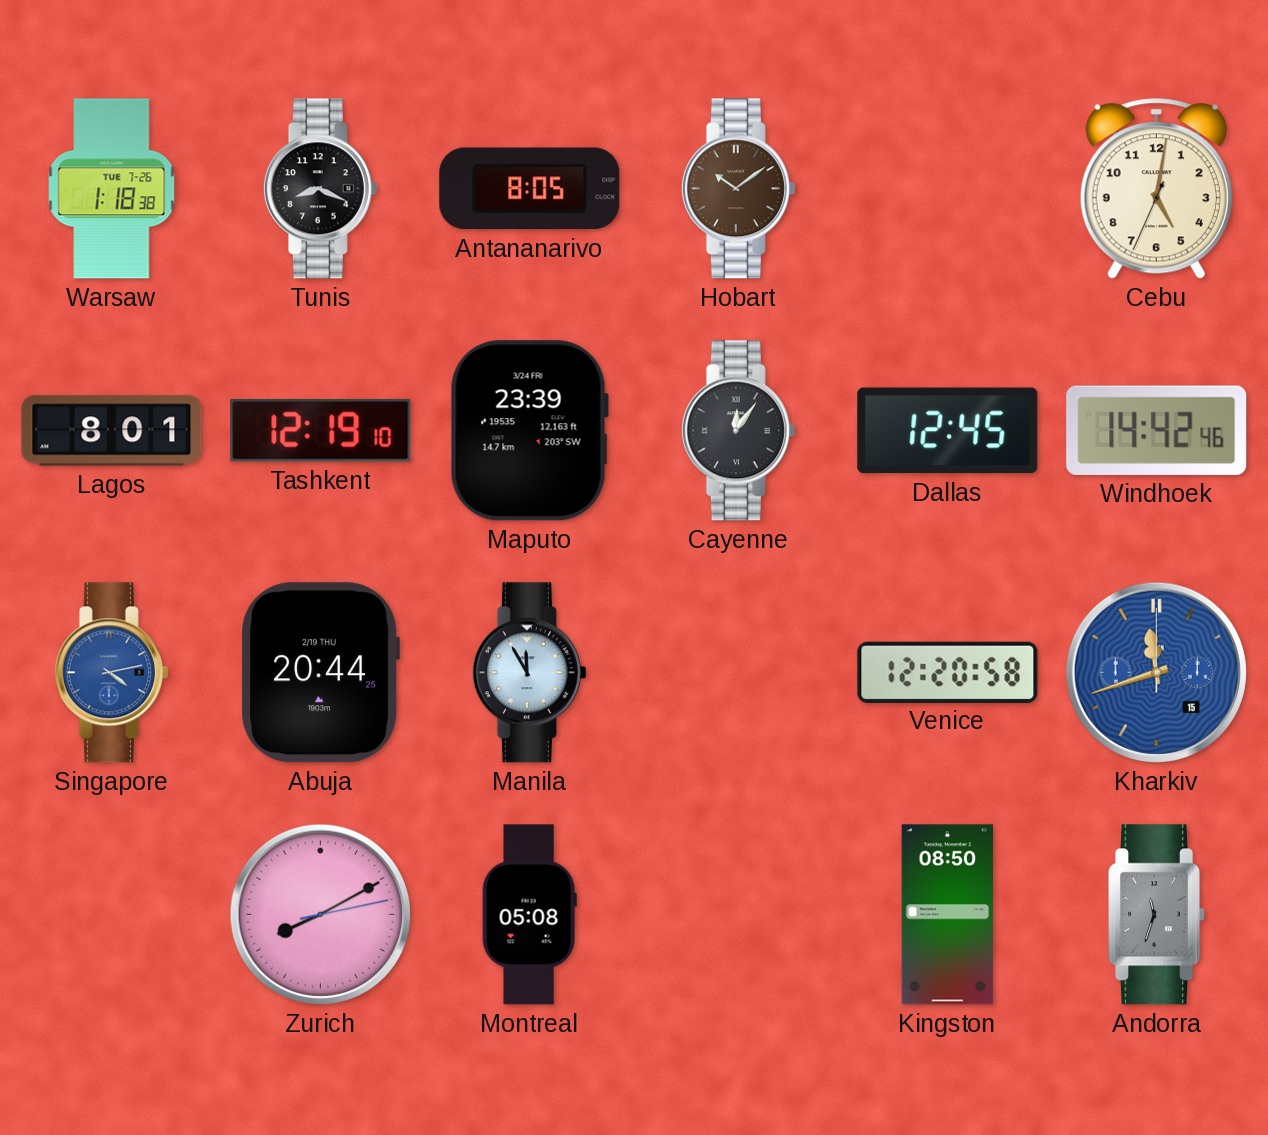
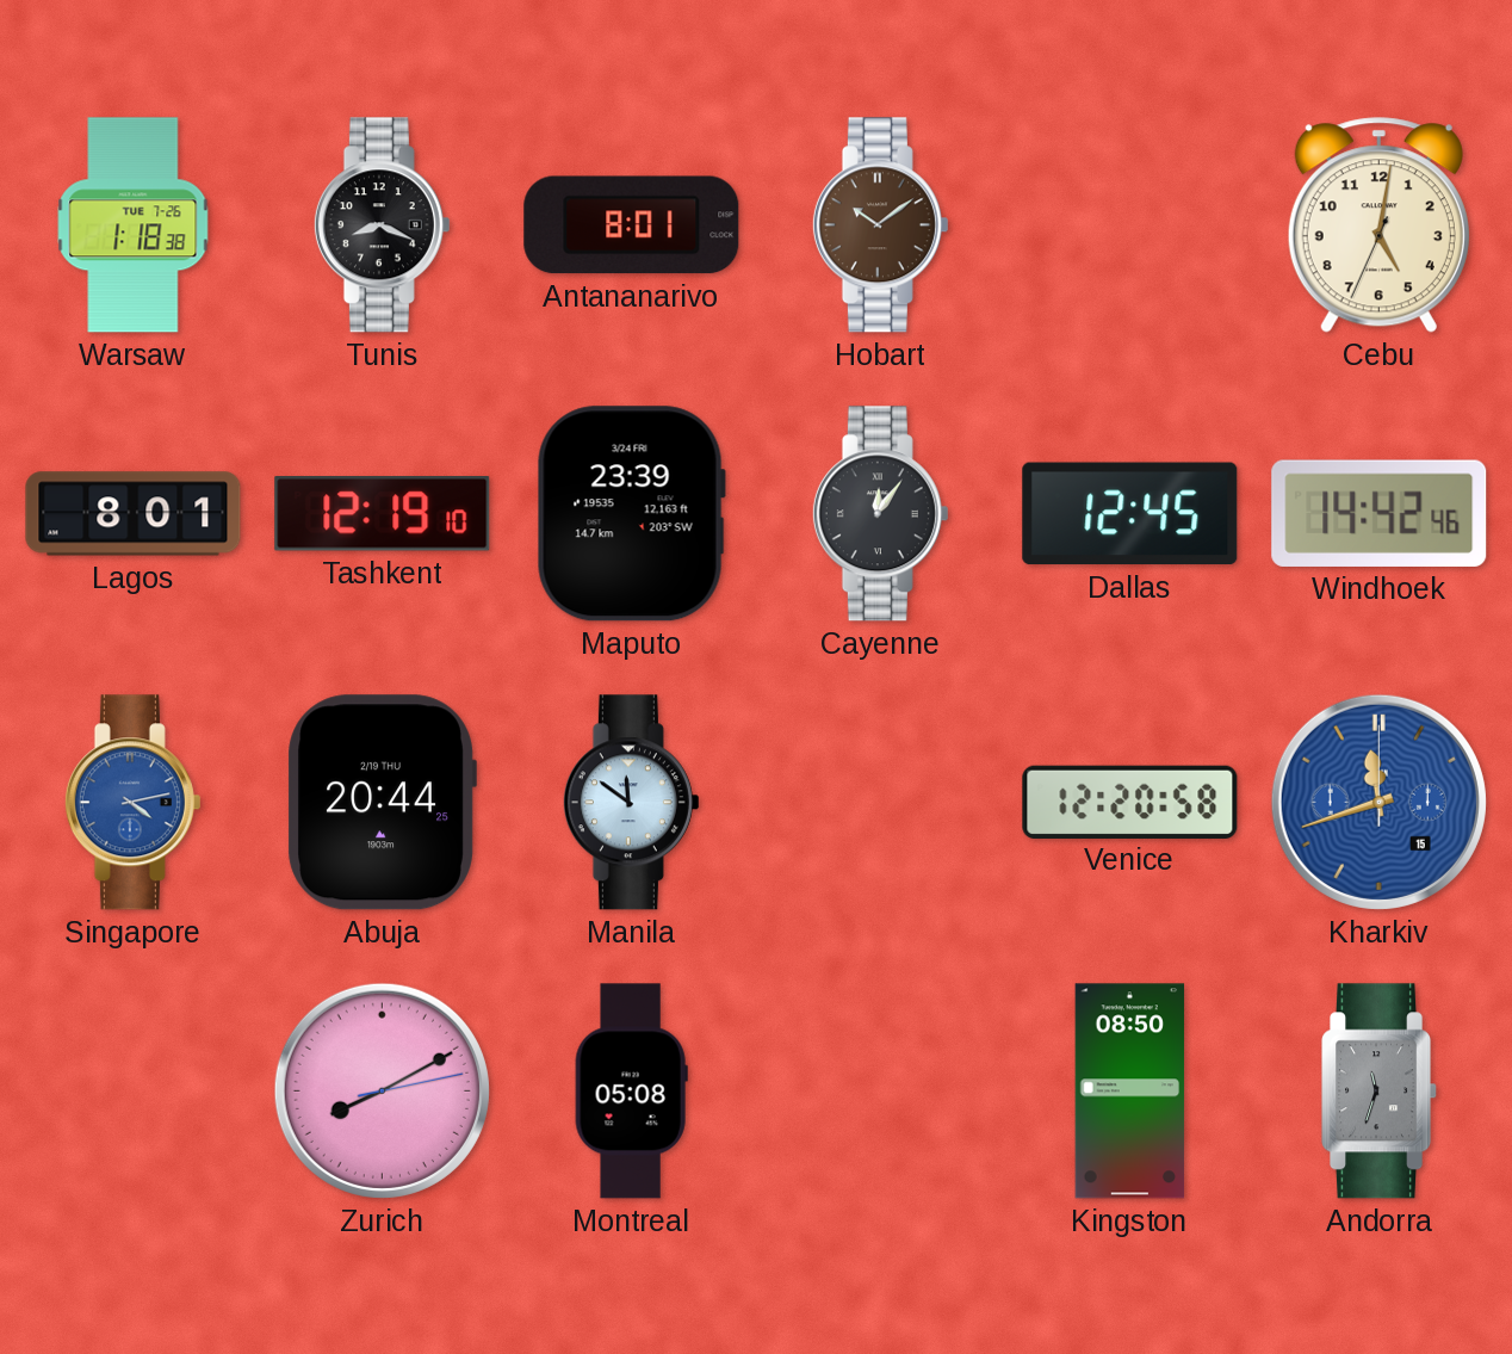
Antananarivo: 8:05 -> 8:01
Manila: 11:55 -> 11:51
